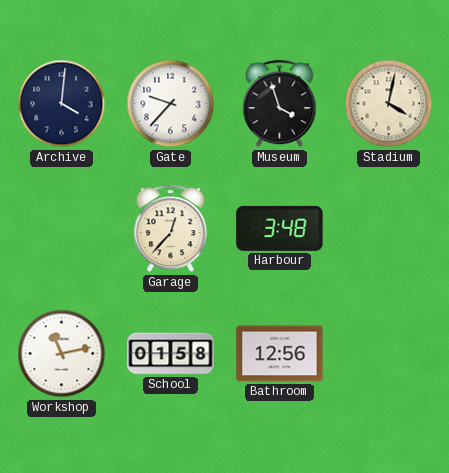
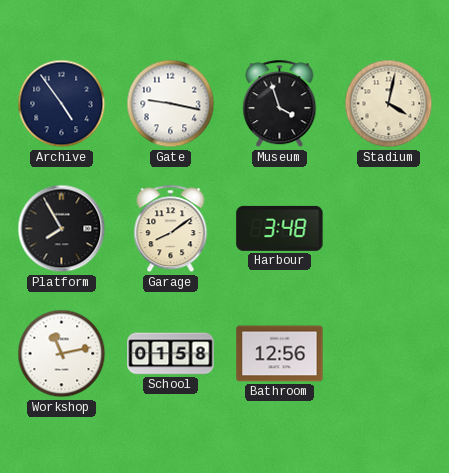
Archive: 4:01 -> 4:54
Gate: 9:37 -> 9:17
Platform: none -> 7:55
Garage: 12:37 -> 8:09
